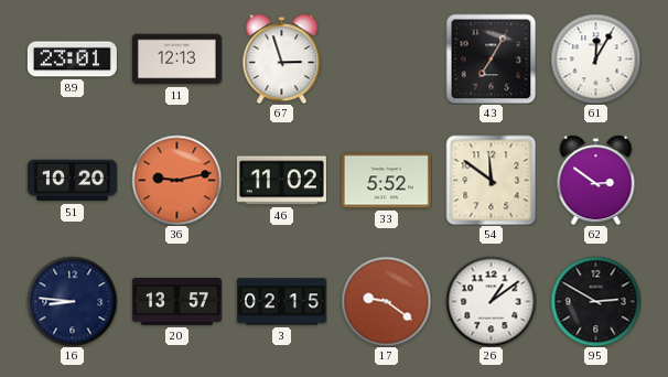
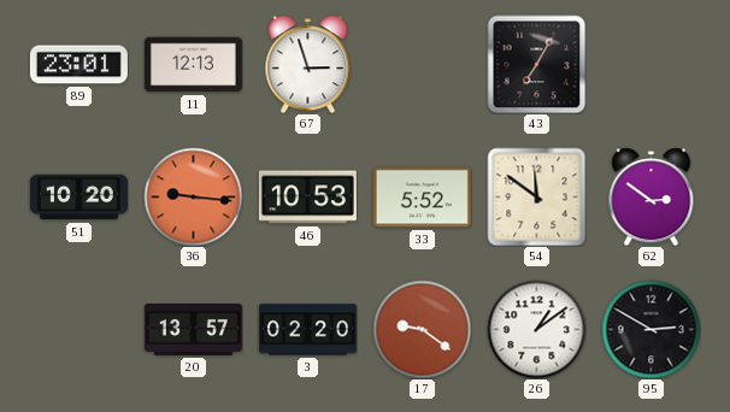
61: 12:05 -> none
36: 9:13 -> 9:16
46: 11:02 -> 10:53
16: 8:46 -> none
3: 02:15 -> 02:20
